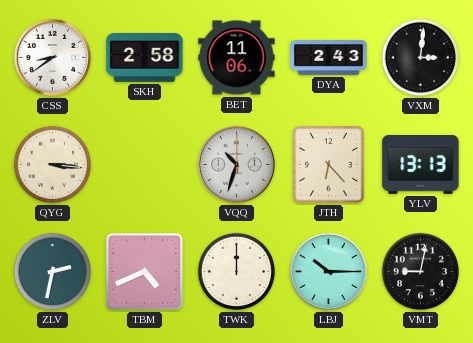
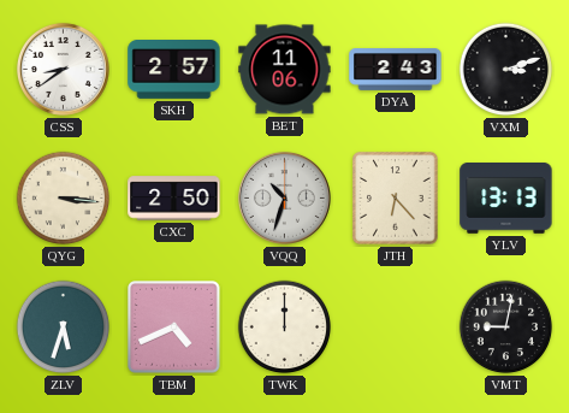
SKH: 2:58 -> 2:57
VXM: 3:01 -> 3:12
CXC: none -> 2:50
ZLV: 2:32 -> 5:33
LBJ: 10:15 -> none
